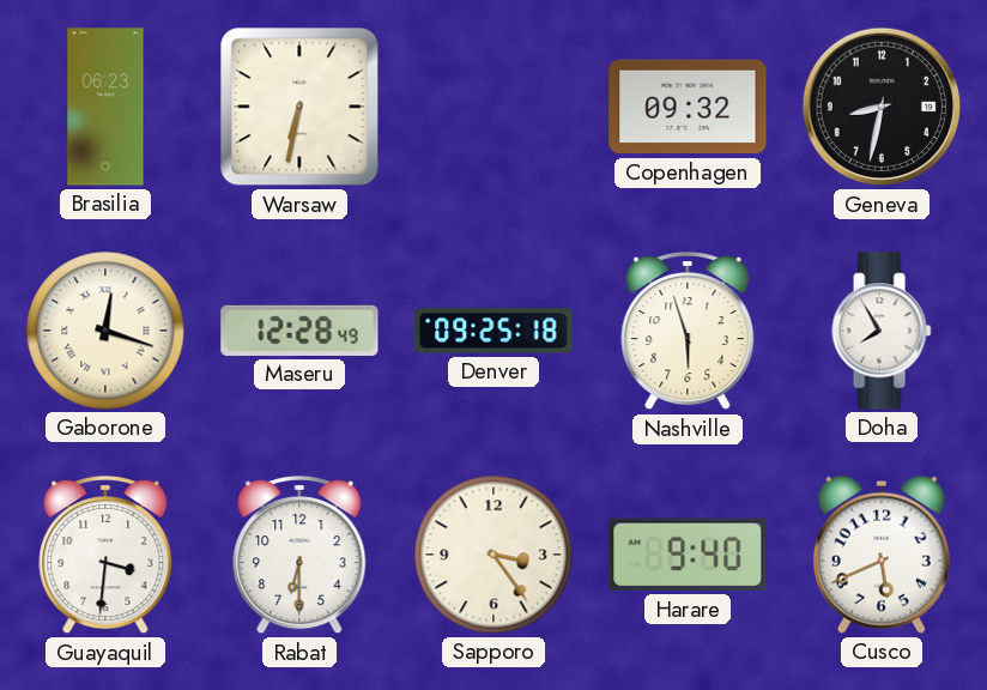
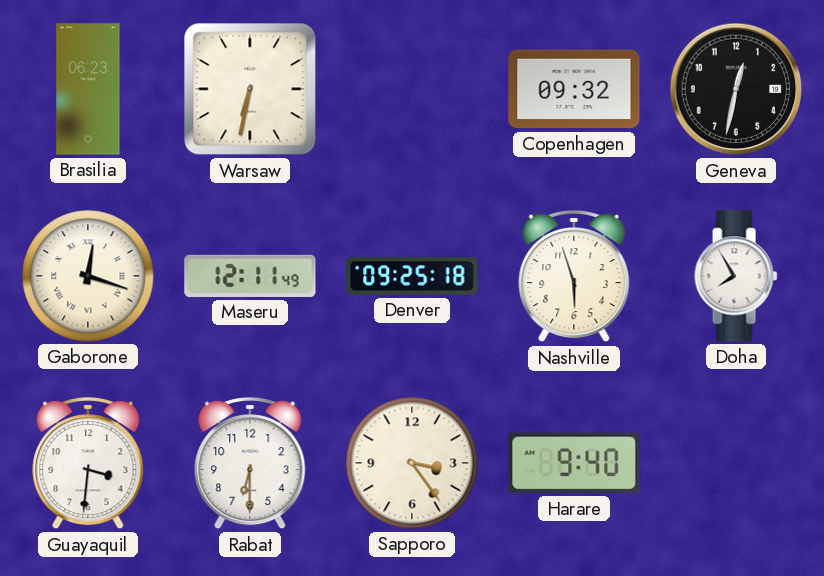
Geneva: 8:32 -> 12:32
Maseru: 12:28 -> 12:11
Cusco: 5:41 -> none
